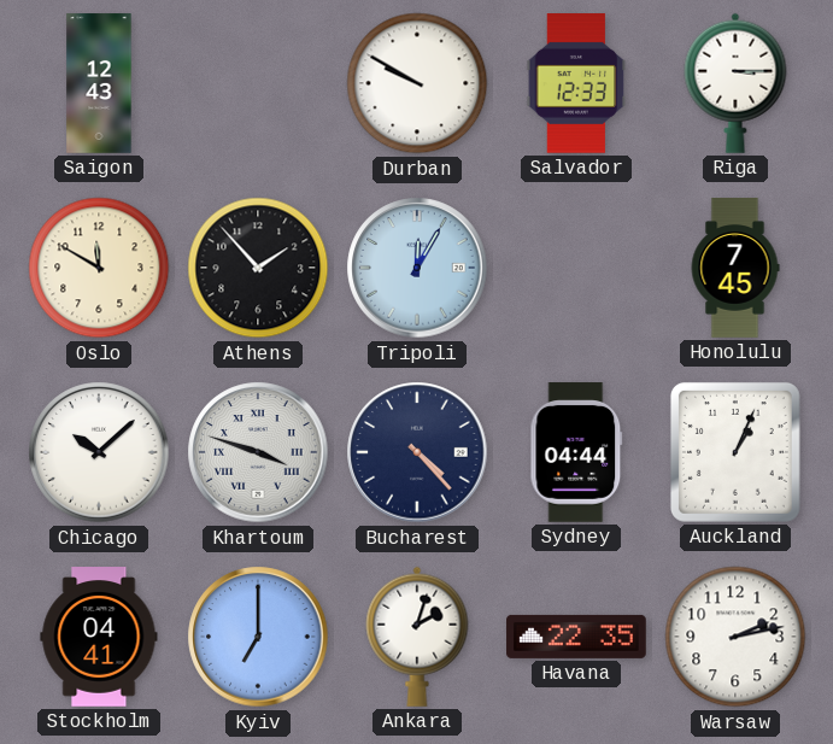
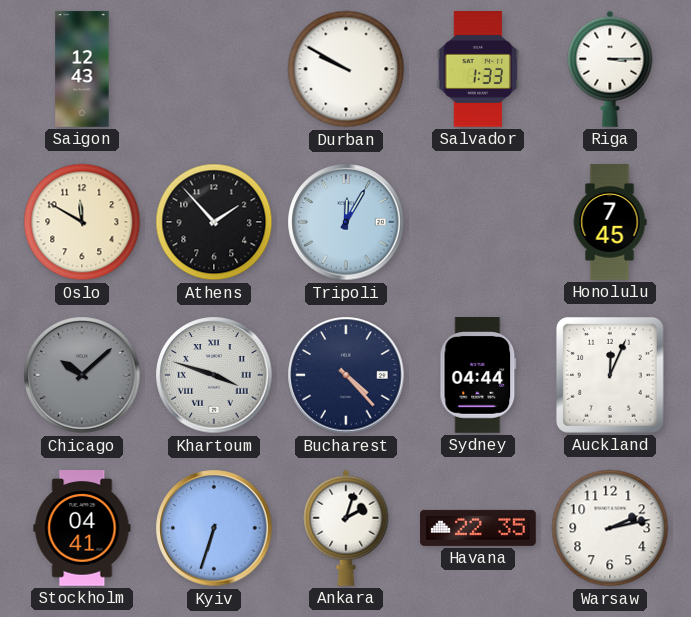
Salvador: 12:33 -> 1:33
Chicago dial: white -> grey
Auckland: 1:04 -> 12:04
Kyiv: 7:00 -> 6:33
